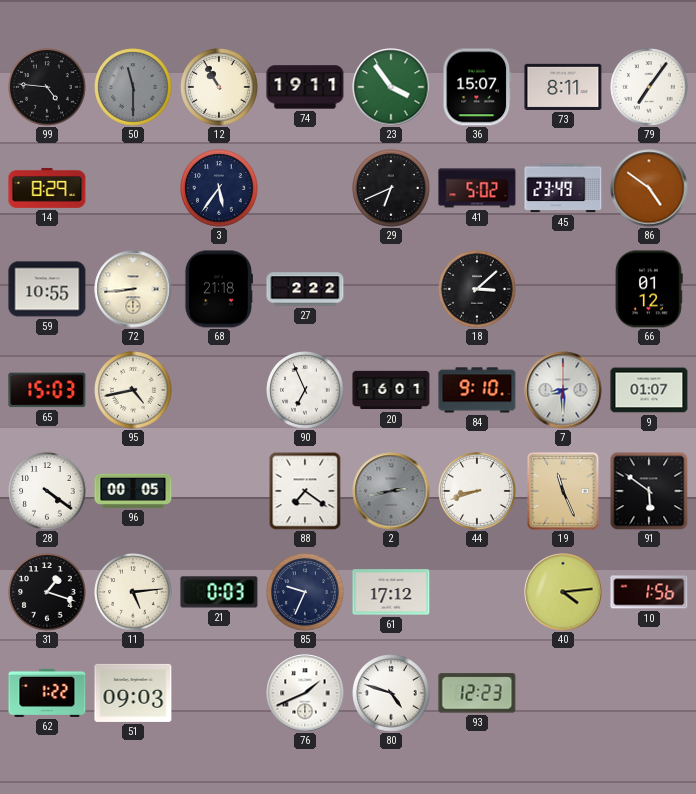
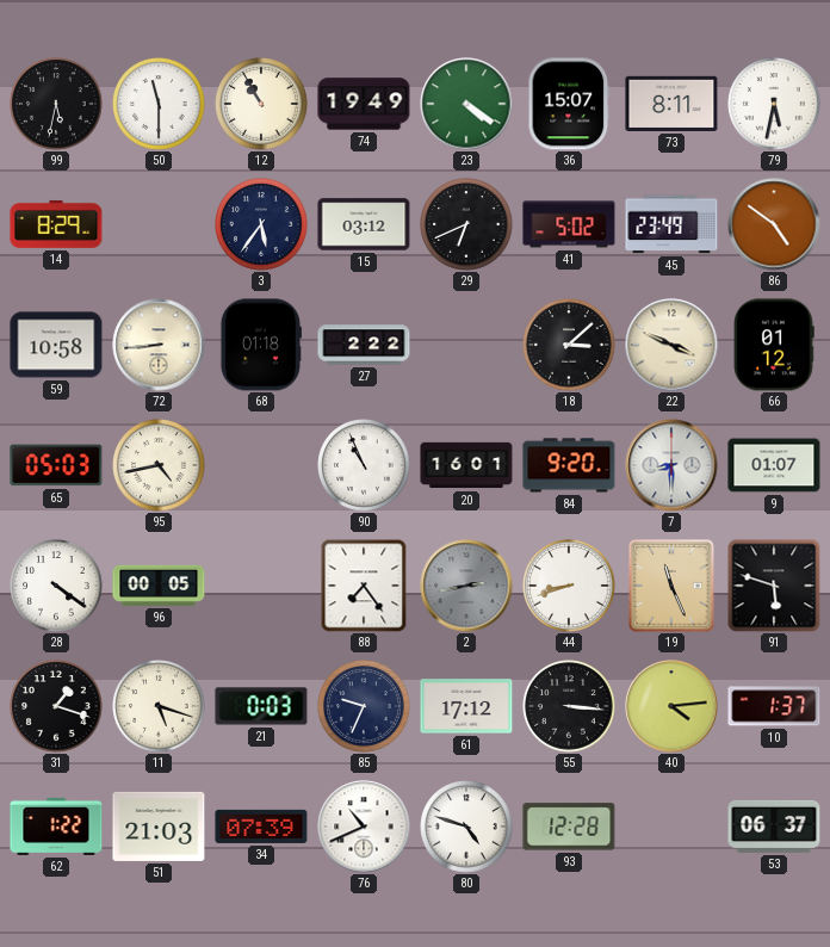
99: 4:46 -> 5:32
50 dial: grey -> white
74: 19:11 -> 19:49
23: 3:54 -> 4:21
79: 7:06 -> 5:32
15: none -> 03:12
59: 10:55 -> 10:58
68: 21:18 -> 01:18
22: none -> 3:49
65: 15:03 -> 05:03
90: 6:56 -> 10:56
84: 9:10 -> 9:20
88: 7:21 -> 7:24
91: 5:51 -> 5:48
11: 5:14 -> 5:18
55: none -> 3:16
10: 1:56 -> 1:37
51: 09:03 -> 21:03
34: none -> 07:39
76: 1:41 -> 10:41
93: 12:23 -> 12:28
53: none -> 06:37
